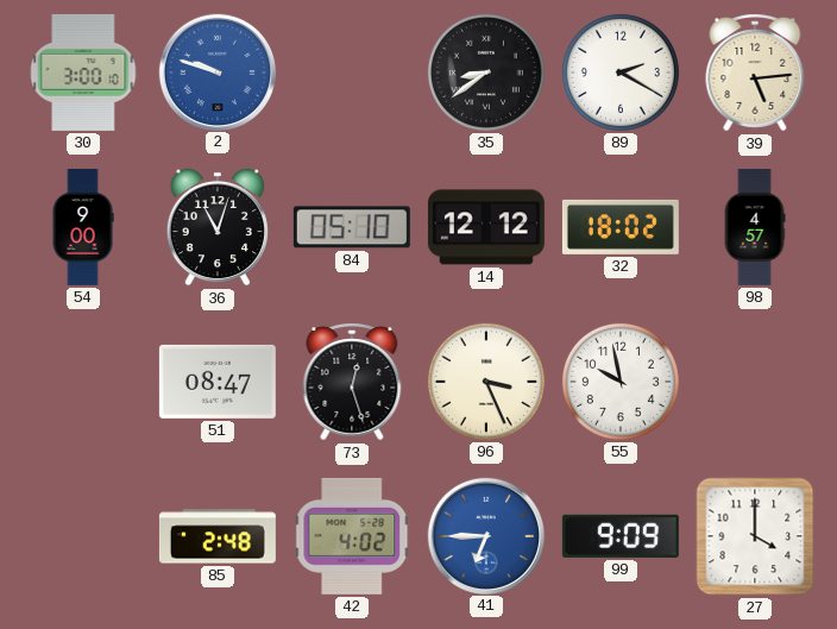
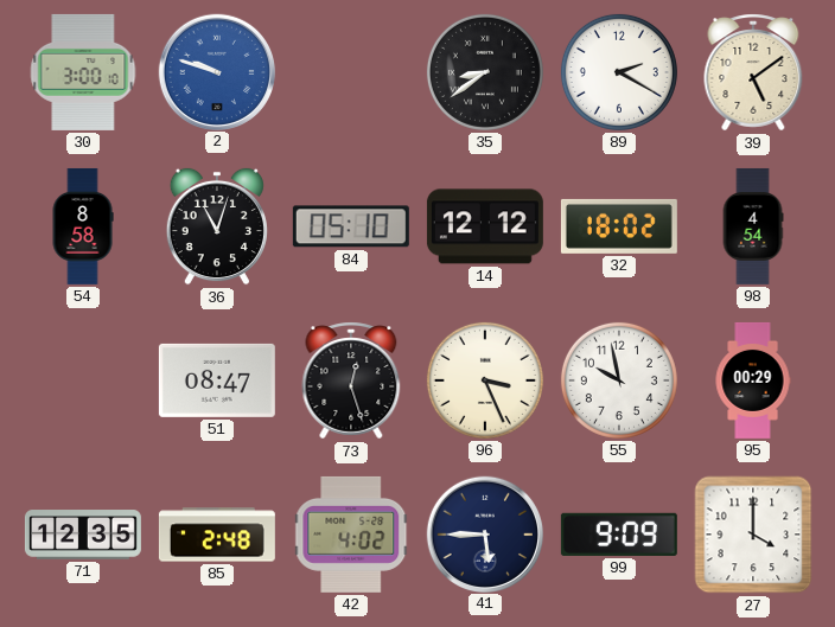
39: 5:14 -> 5:09
54: 9:00 -> 8:58
98: 4:57 -> 4:54
95: none -> 00:29
71: none -> 12:35
41: 6:45 -> 5:45
41 dial: blue -> navy
